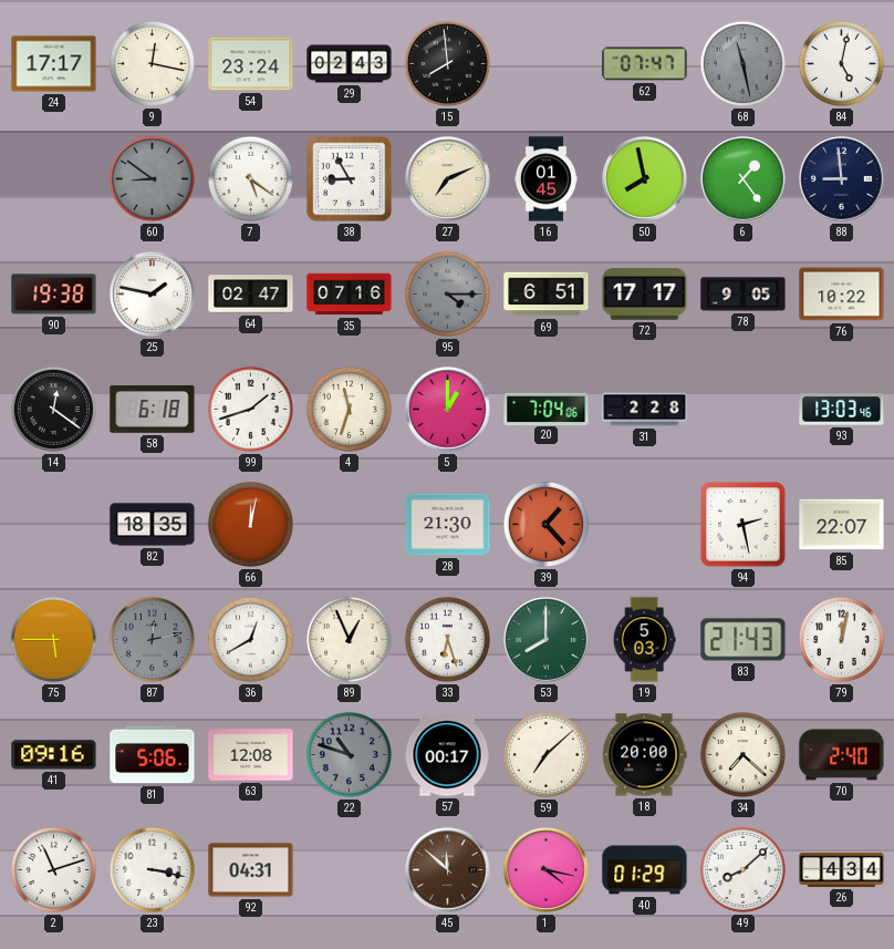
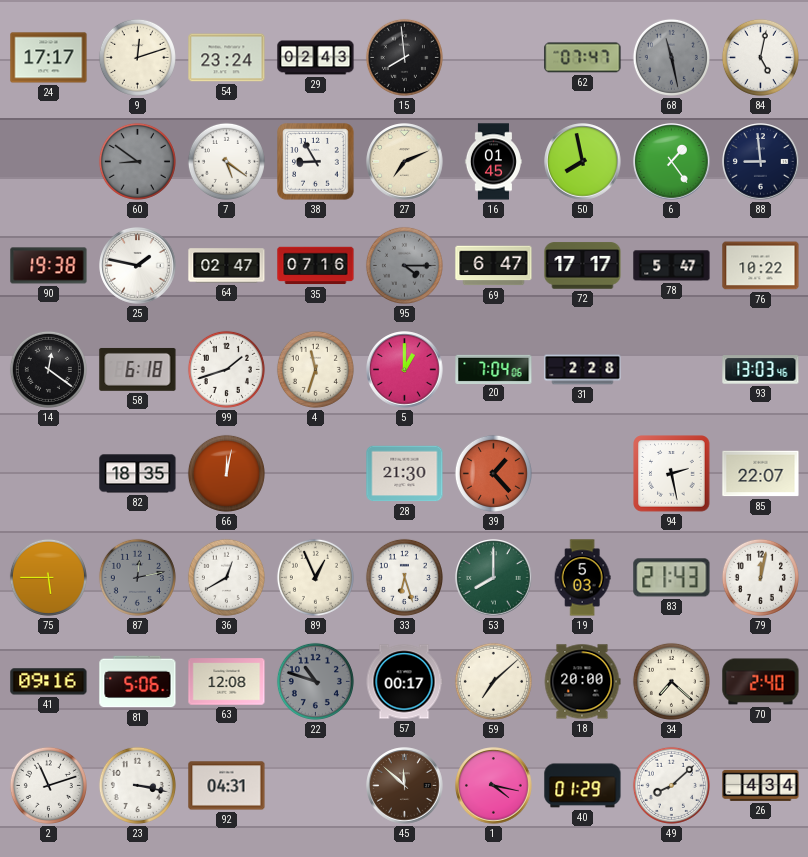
9: 12:17 -> 12:12
69: 6:51 -> 6:47
78: 9:05 -> 5:47
